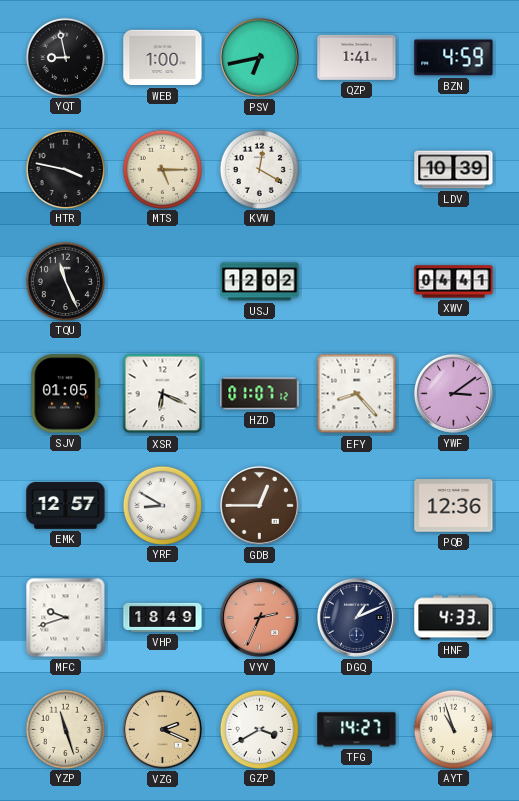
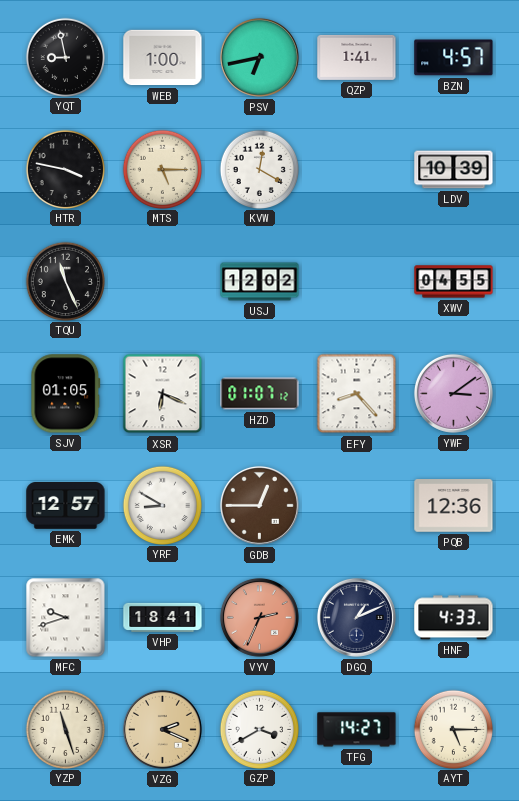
BZN: 4:59 -> 4:57
XWV: 04:41 -> 04:55
VHP: 18:49 -> 18:41
AYT: 10:57 -> 5:15
